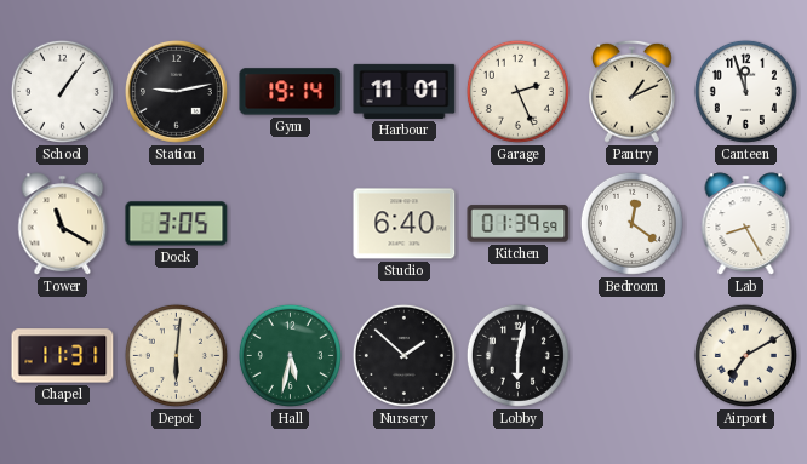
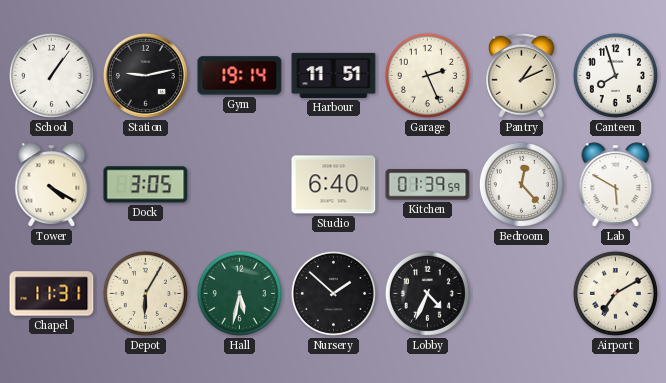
Harbour: 11:01 -> 11:51
Canteen: 11:57 -> 7:57
Tower: 11:20 -> 4:20
Bedroom: 12:21 -> 12:23
Lab: 8:25 -> 5:50
Depot: 6:01 -> 6:05
Lobby: 6:02 -> 4:34
